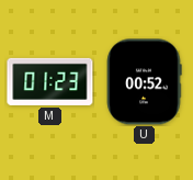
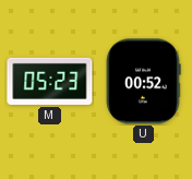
M: 01:23 -> 05:23
